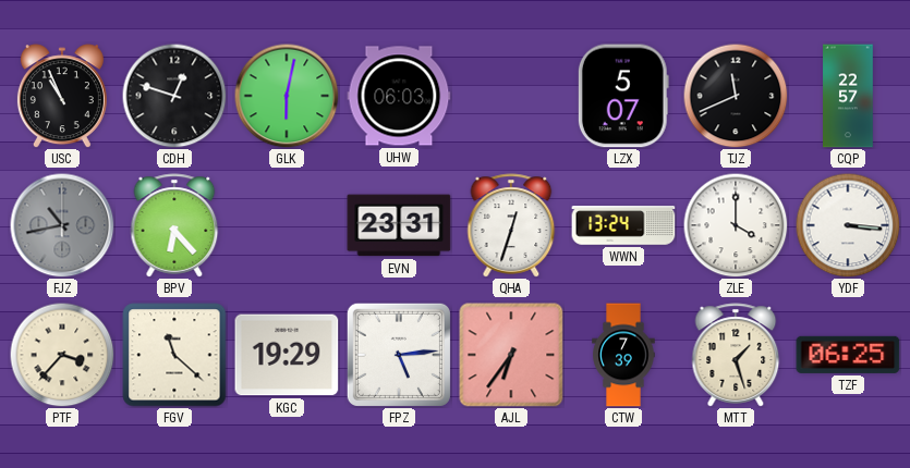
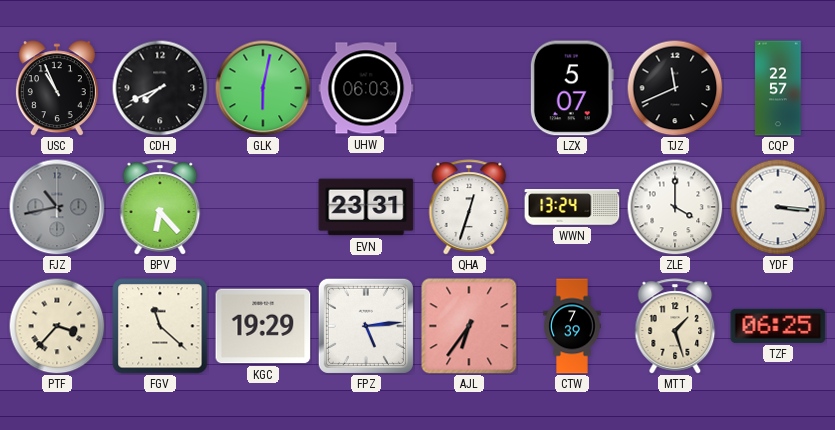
CDH: 12:48 -> 7:41
